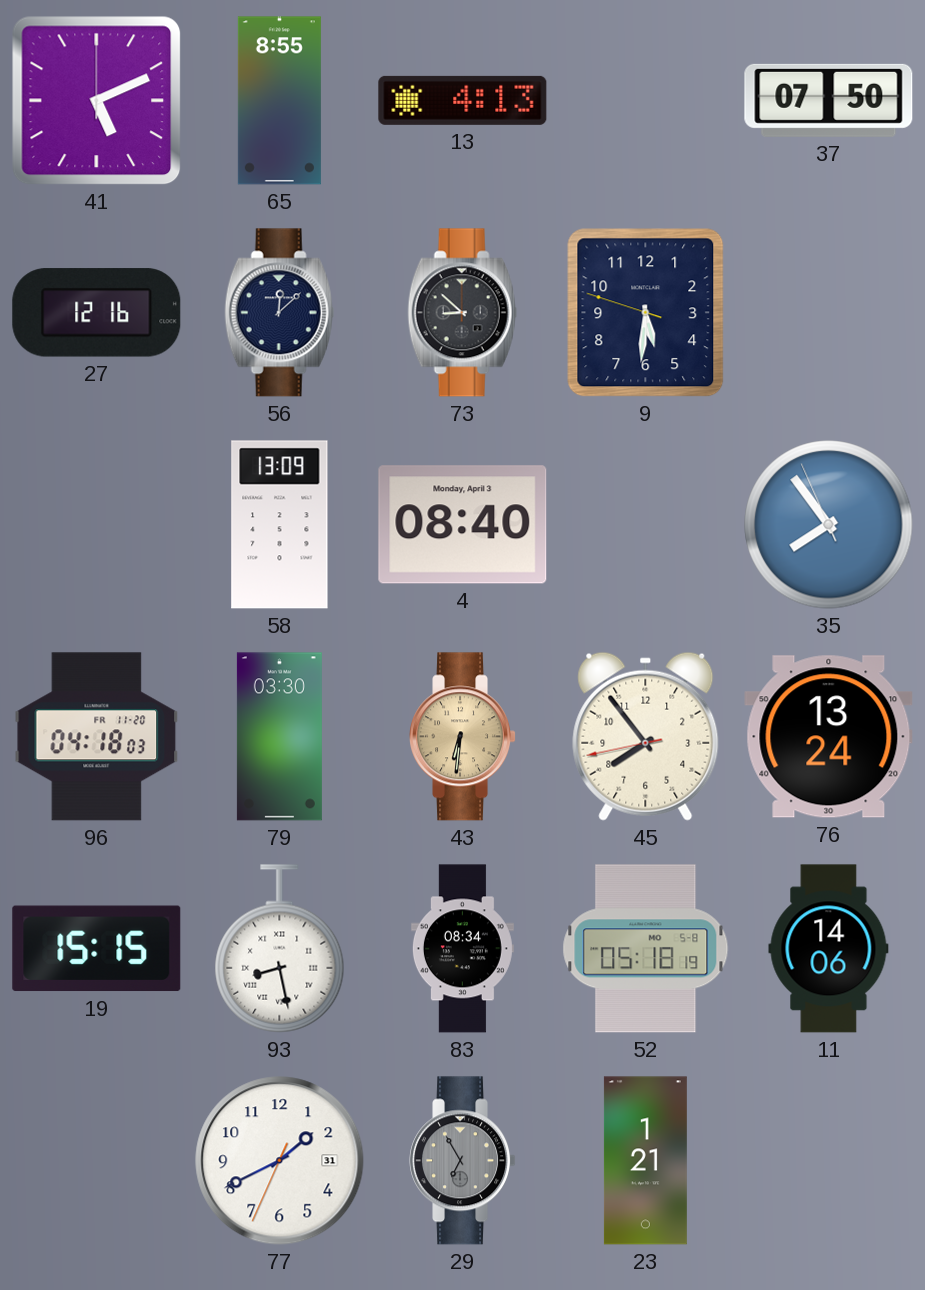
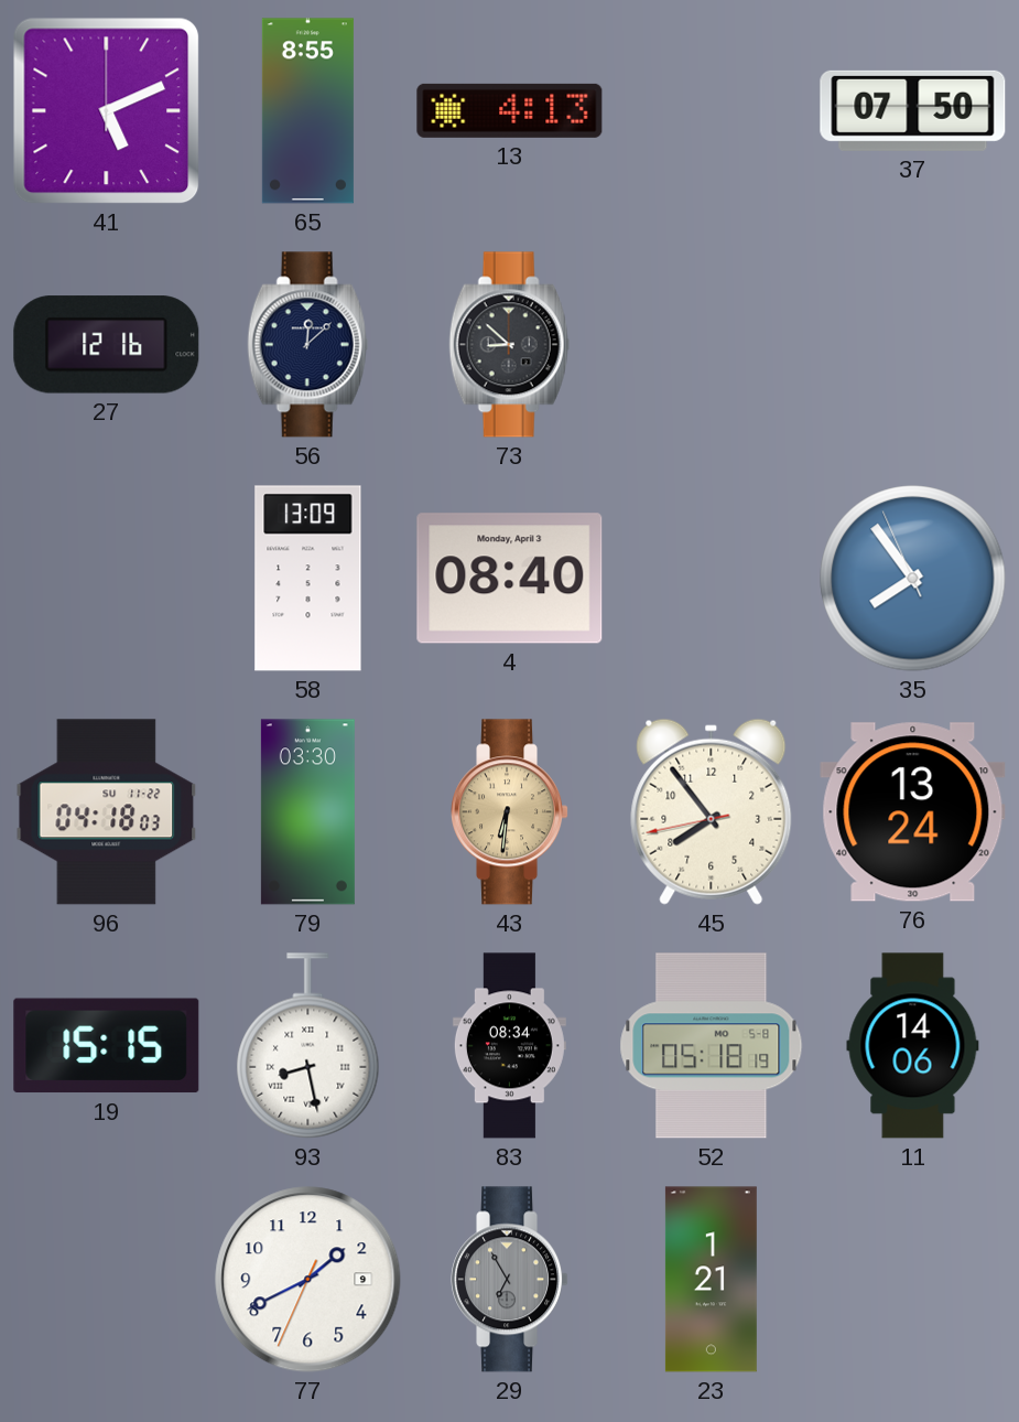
9: 5:30 -> none
96 date: FR 11-20 -> SU 11-22
77 date: 31 -> 9
